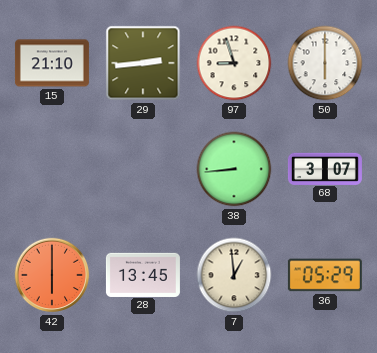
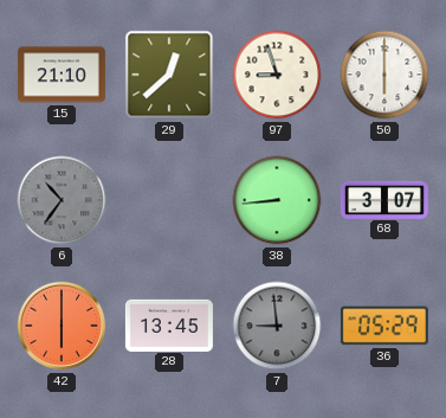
29: 2:44 -> 12:38
6: none -> 10:36
7: 12:59 -> 8:59
7 dial: cream -> grey
